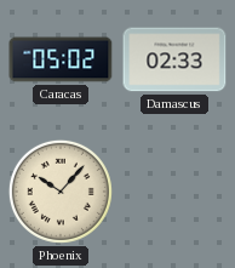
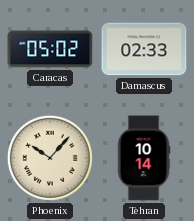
Tehran: none -> 10:14
